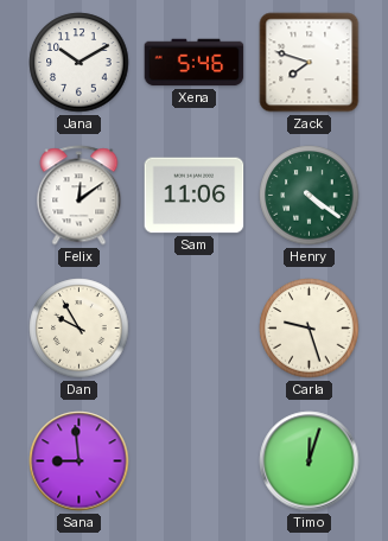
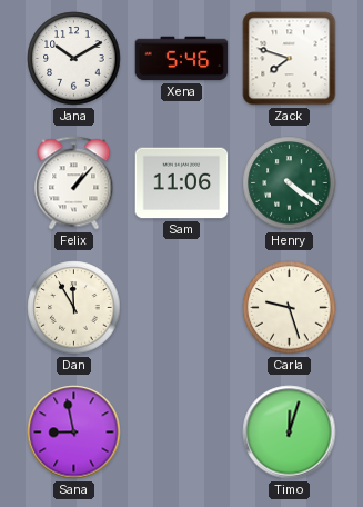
Felix: 12:09 -> 1:07
Dan: 9:55 -> 11:55
Sana: 8:59 -> 8:58
